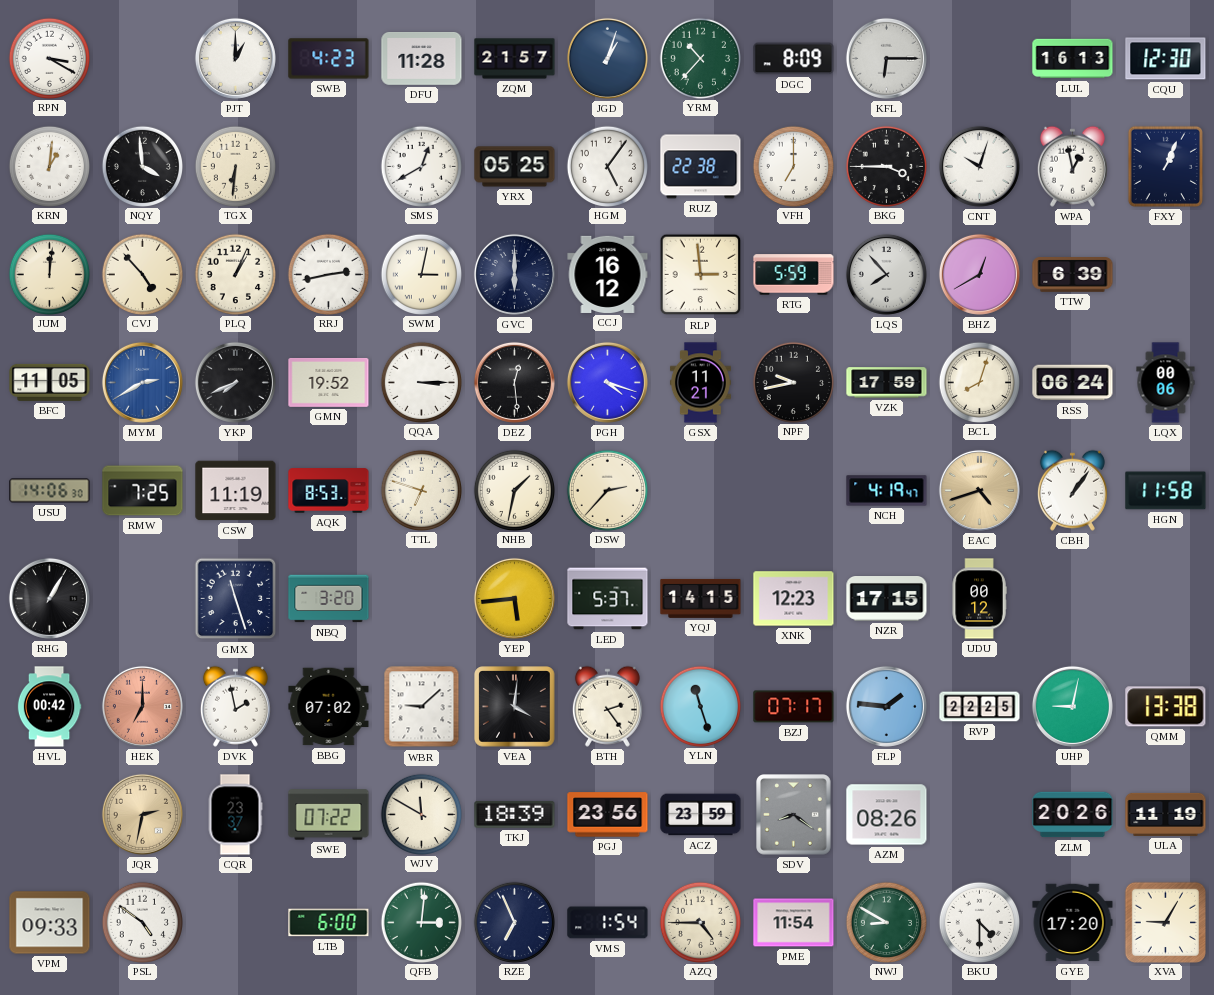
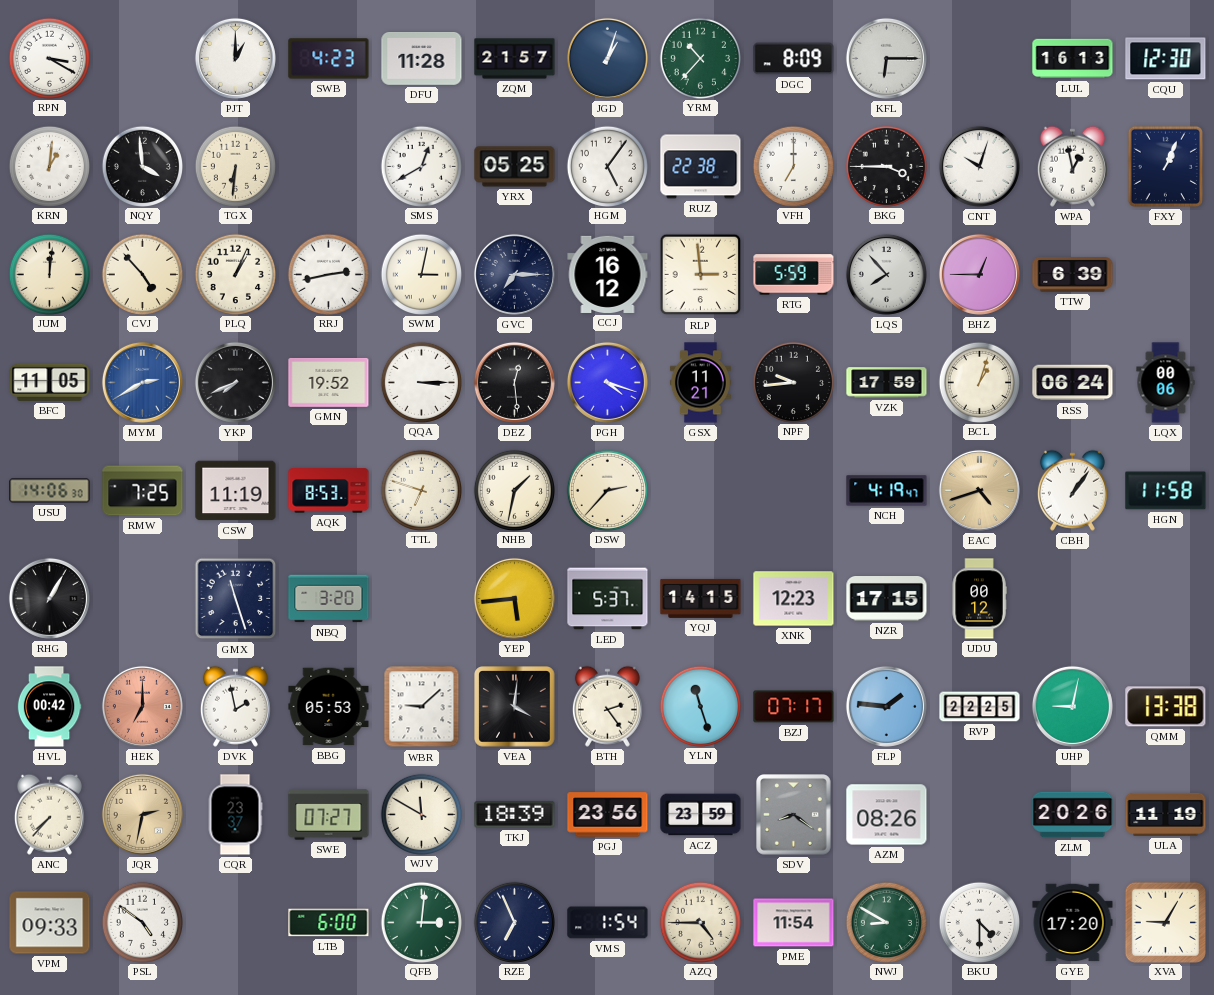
GVC: 6:00 -> 7:15
BHZ: 12:40 -> 12:45
NPF: 9:43 -> 9:44
BCL: 8:03 -> 1:03
BBG: 07:02 -> 05:53
ANC: none -> 7:37
SWE: 07:22 -> 07:27
